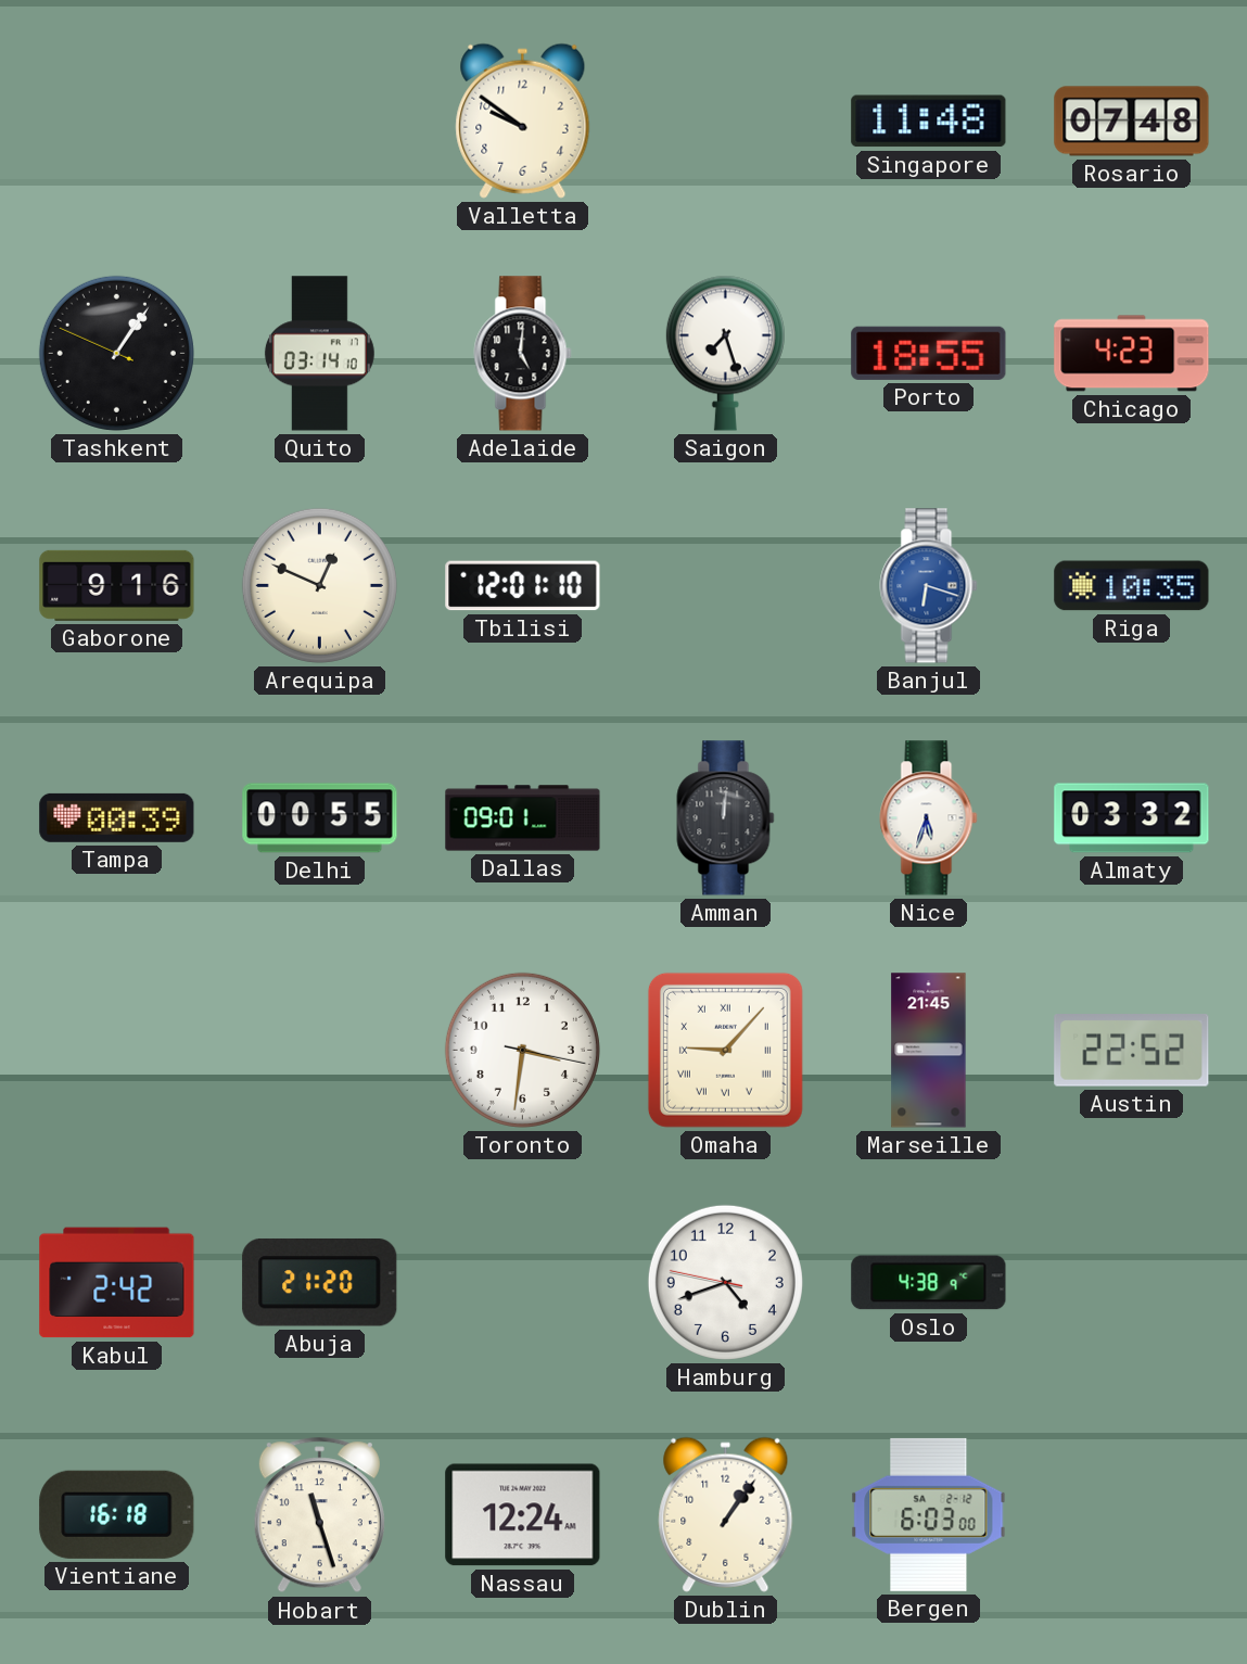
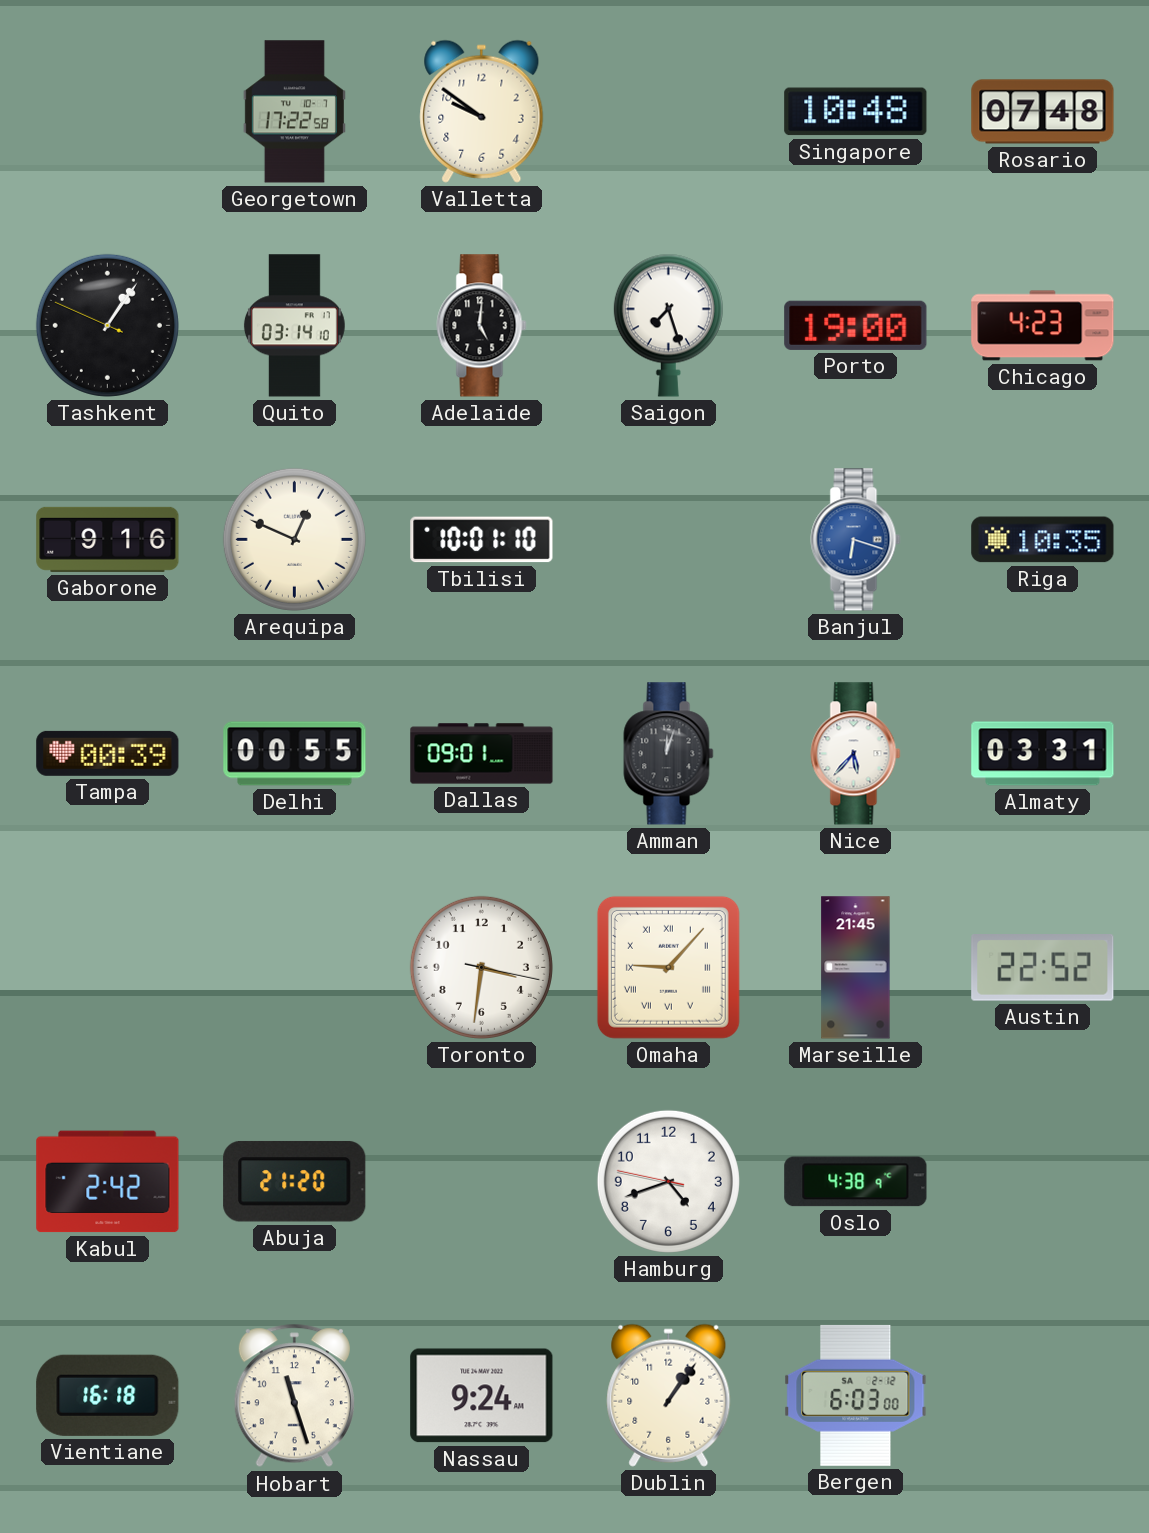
Georgetown: none -> 17:22
Singapore: 11:48 -> 10:48
Porto: 18:55 -> 19:00
Tbilisi: 12:01 -> 10:01
Amman: 12:01 -> 12:03
Nice: 5:33 -> 5:37
Almaty: 03:32 -> 03:31
Nassau: 12:24 -> 9:24
